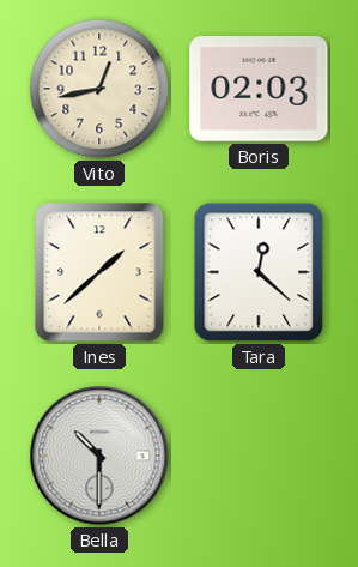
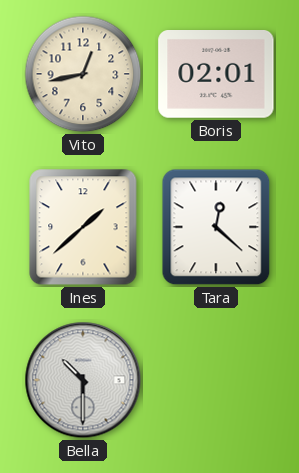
Boris: 02:03 -> 02:01
